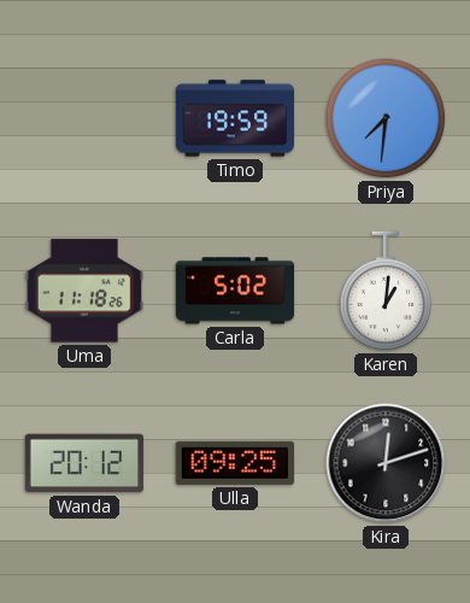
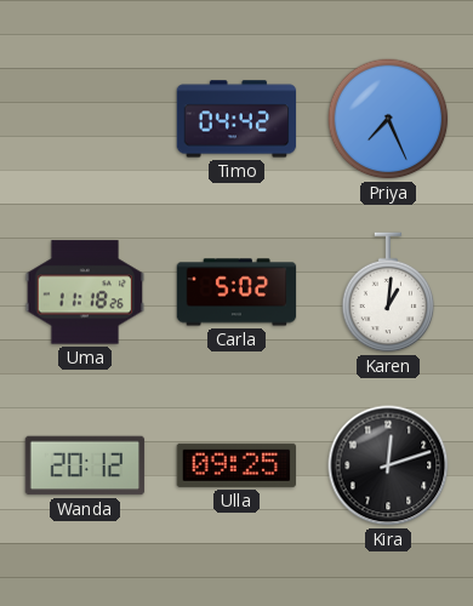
Timo: 19:59 -> 04:42
Priya: 7:31 -> 7:26
